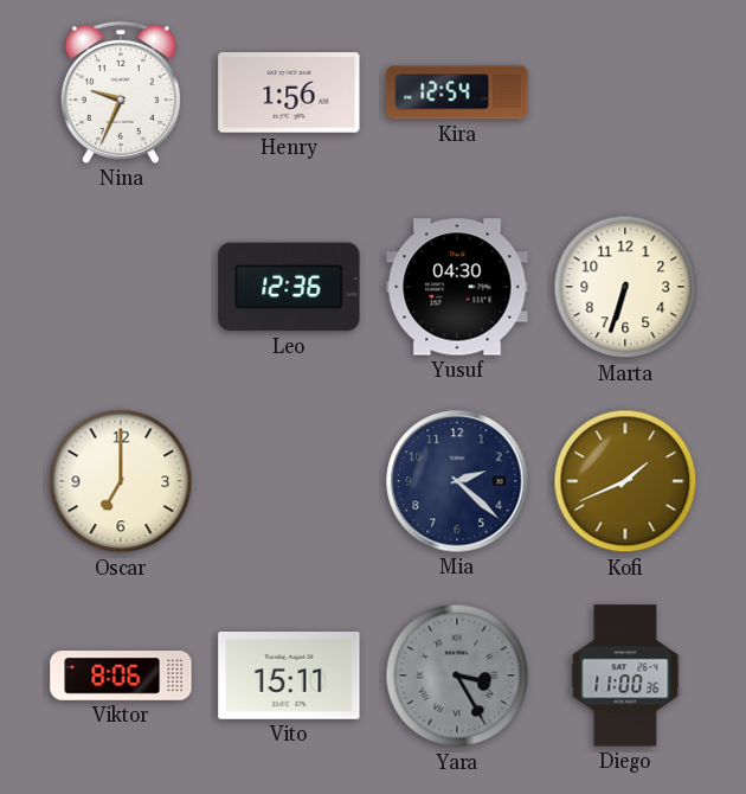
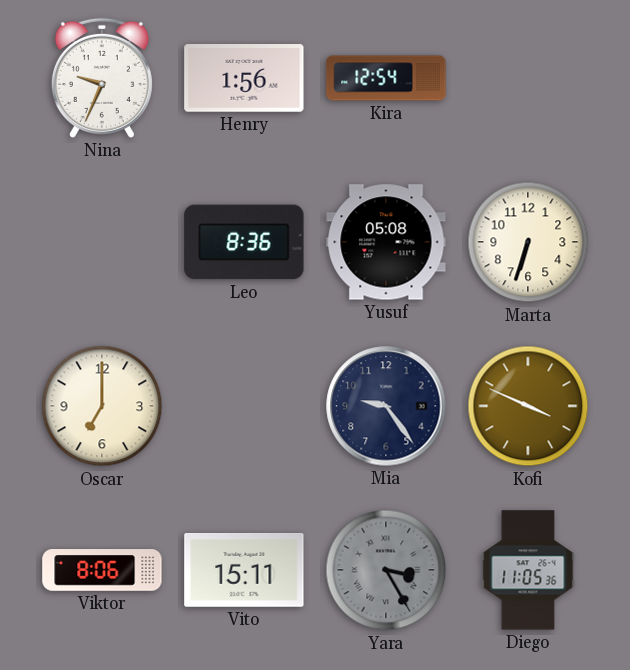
Leo: 12:36 -> 8:36
Yusuf: 04:30 -> 05:08
Mia: 2:22 -> 9:24
Kofi: 1:41 -> 3:49
Diego: 11:00 -> 11:05
